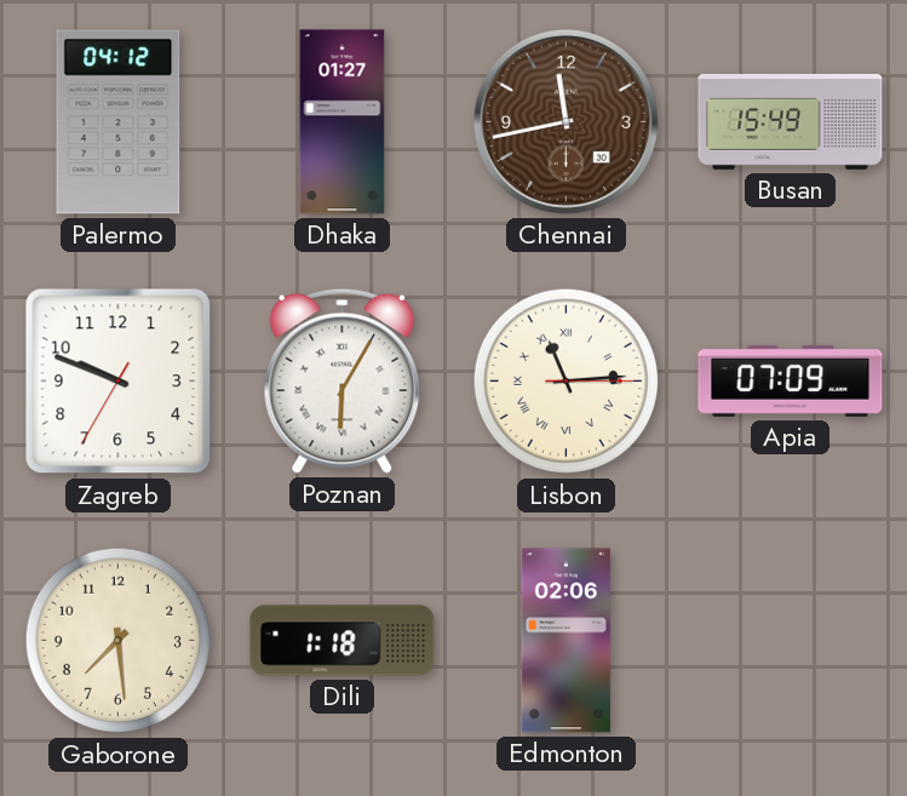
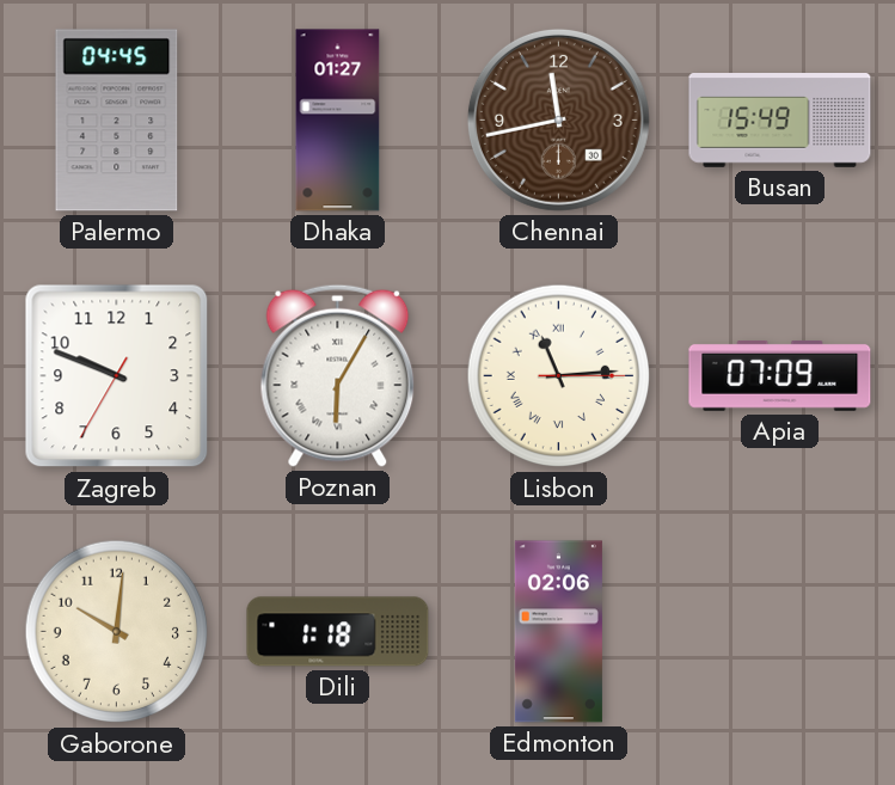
Palermo: 04:12 -> 04:45
Gaborone: 7:29 -> 10:01
